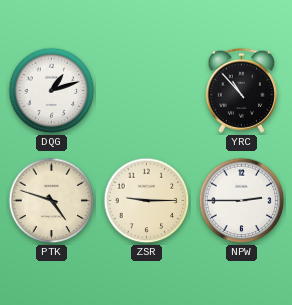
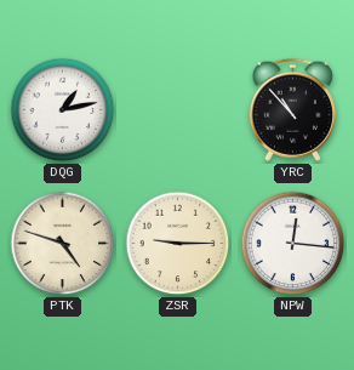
DQG: 1:12 -> 1:13
NPW: 2:45 -> 12:16
